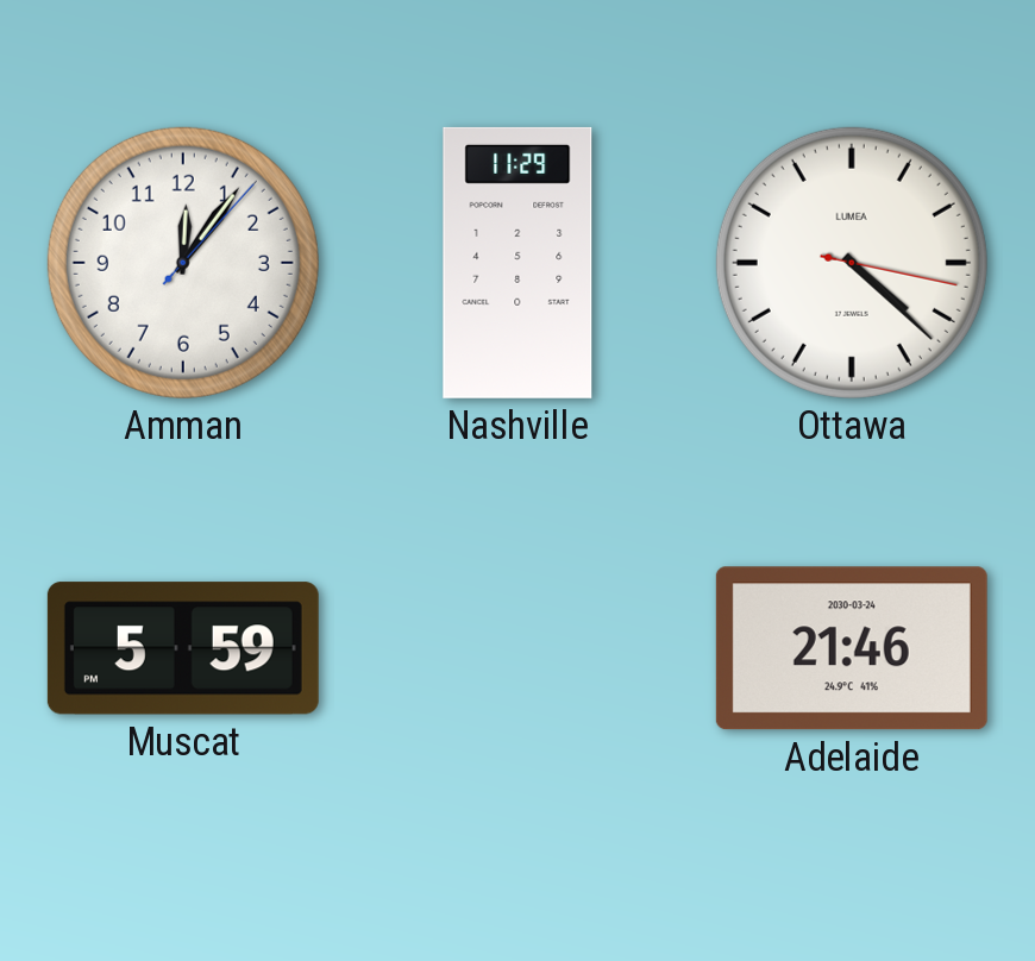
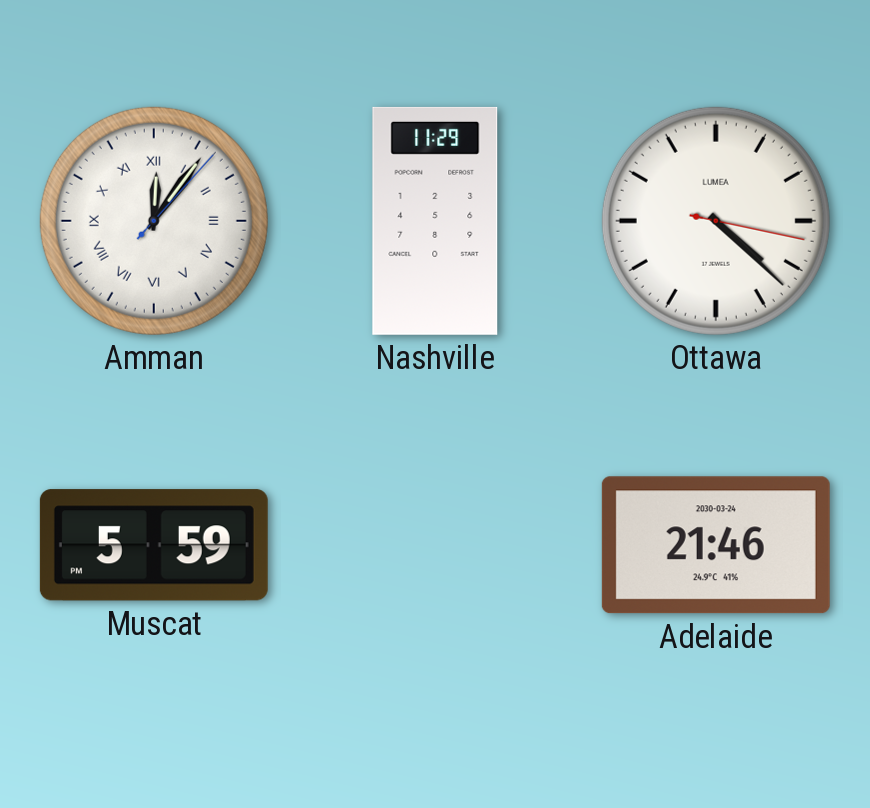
Amman numerals: Arabic -> Roman
